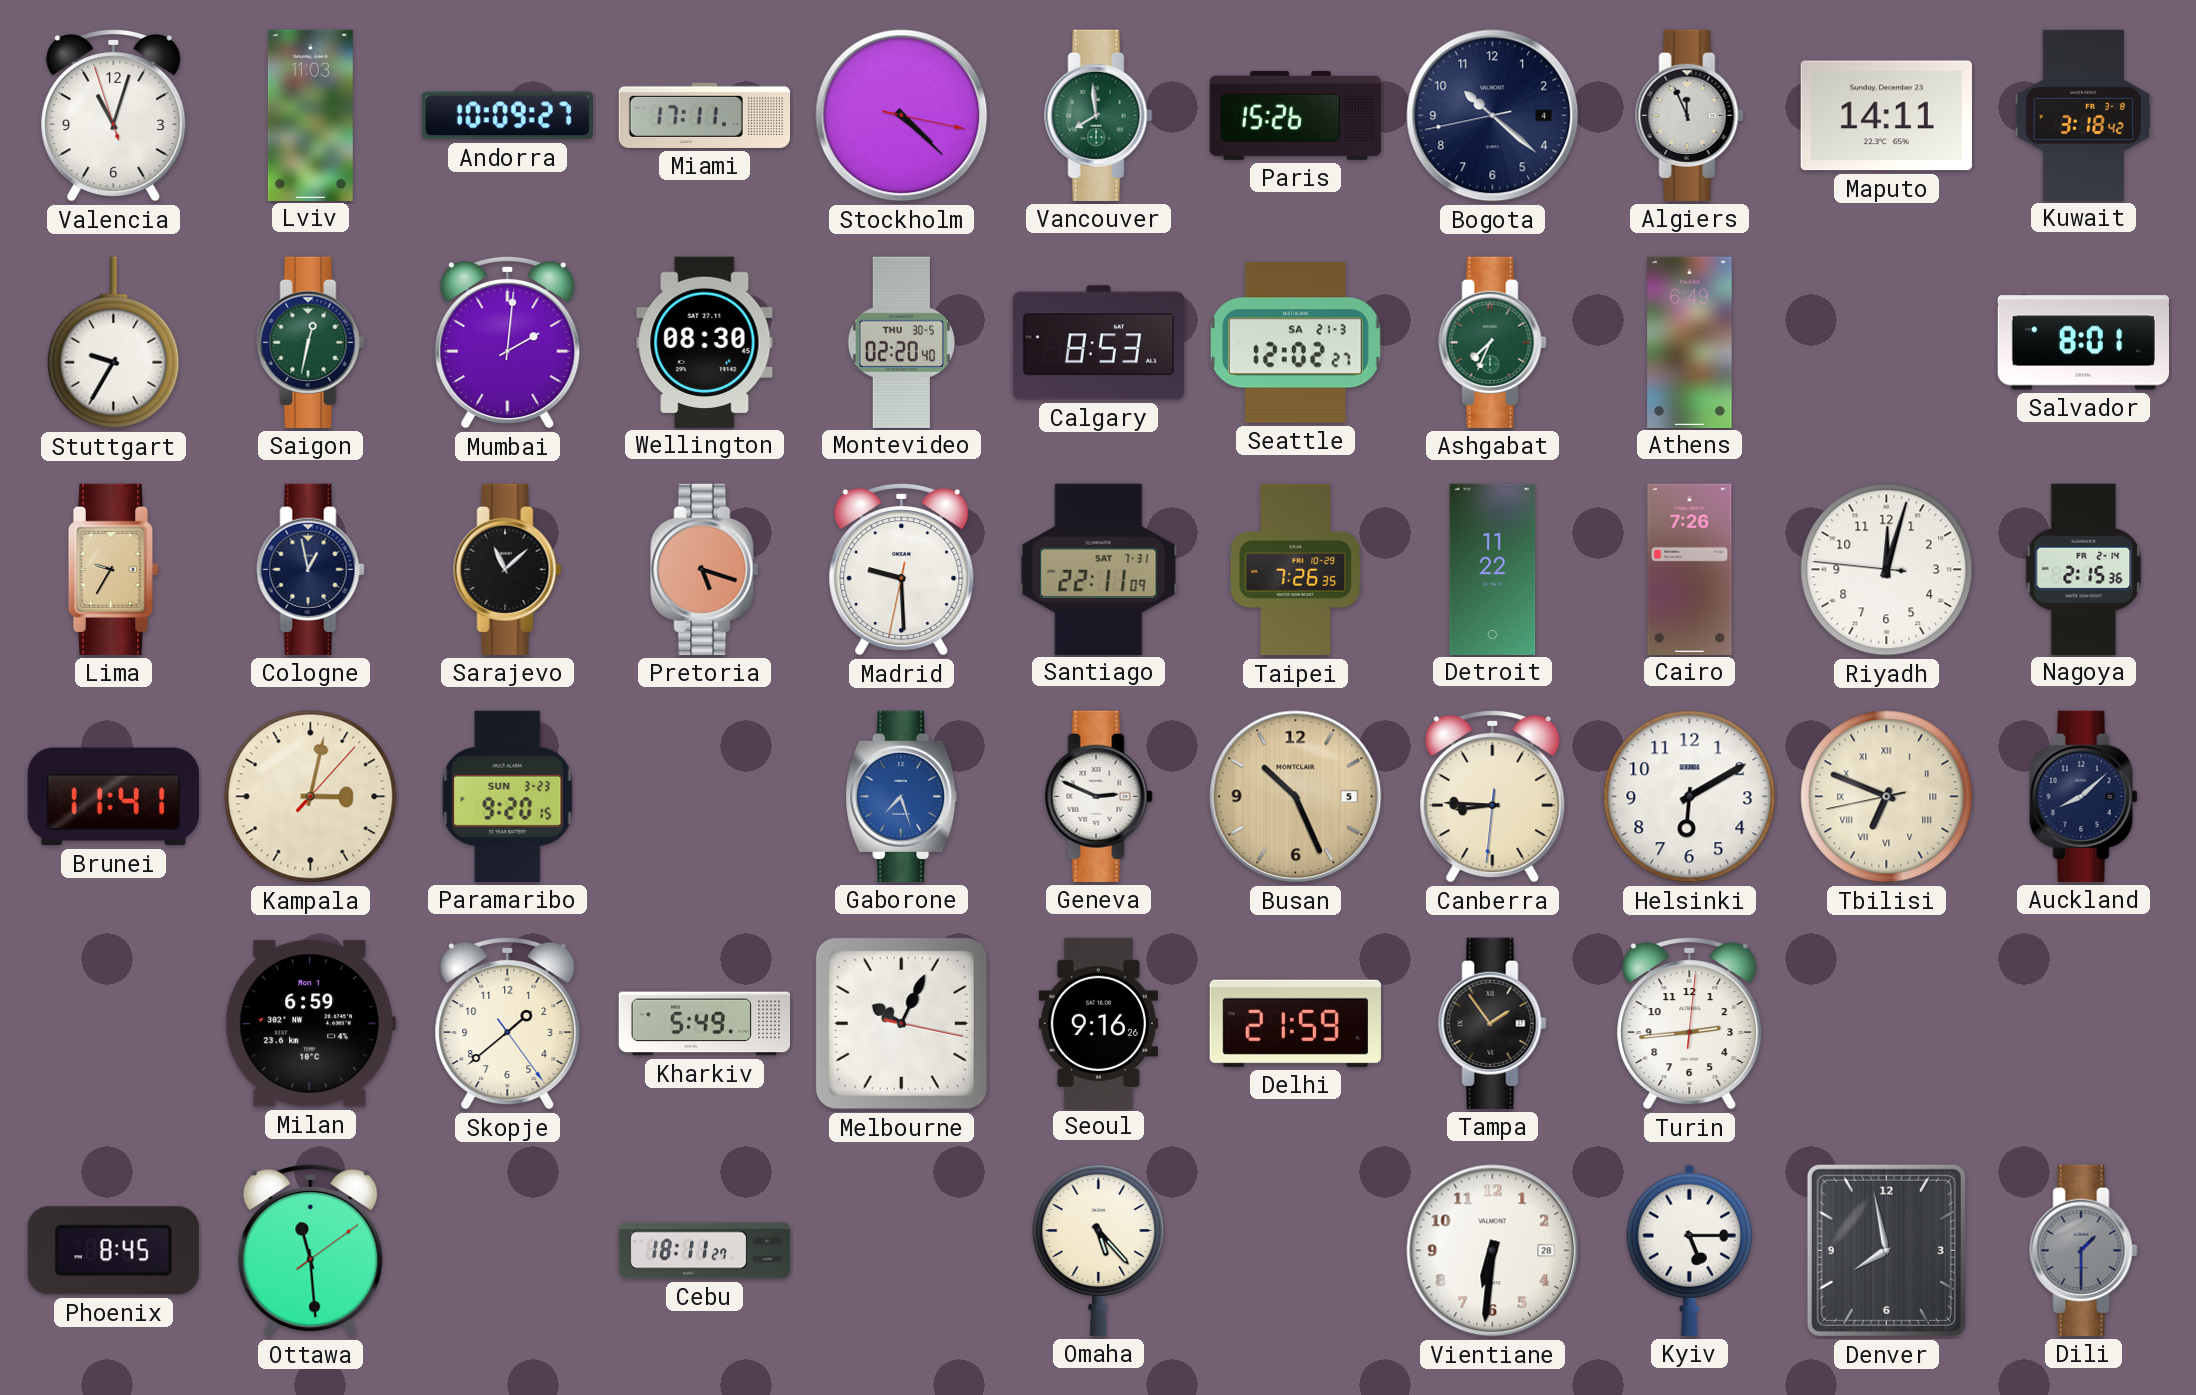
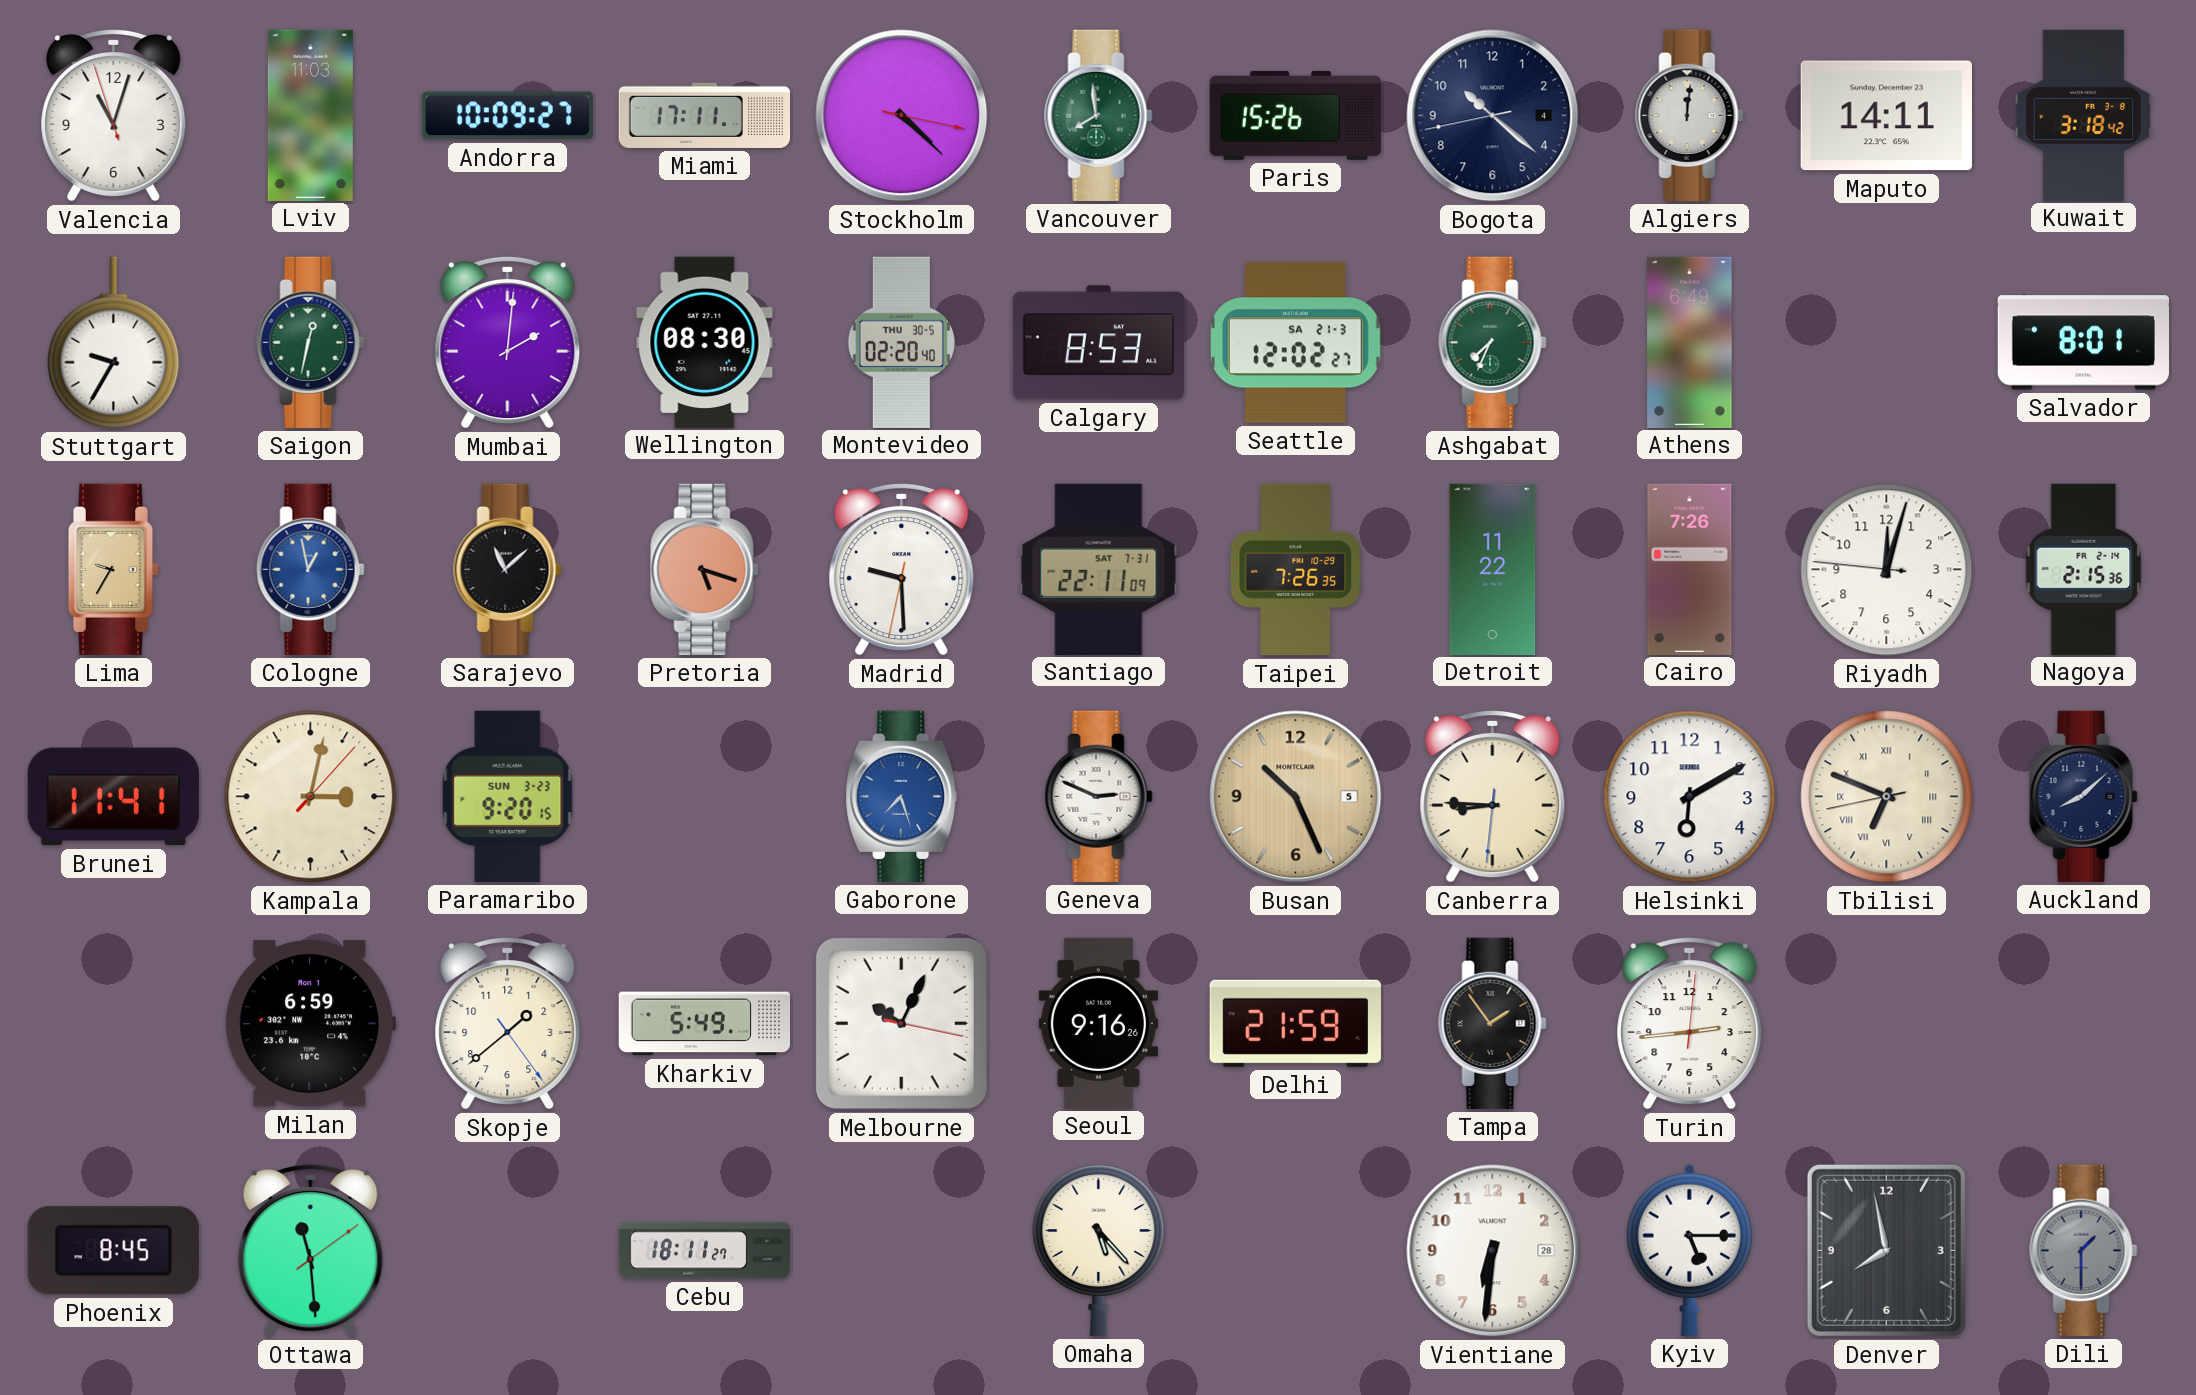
Algiers: 11:56 -> 12:01
Cologne dial: navy -> blue
